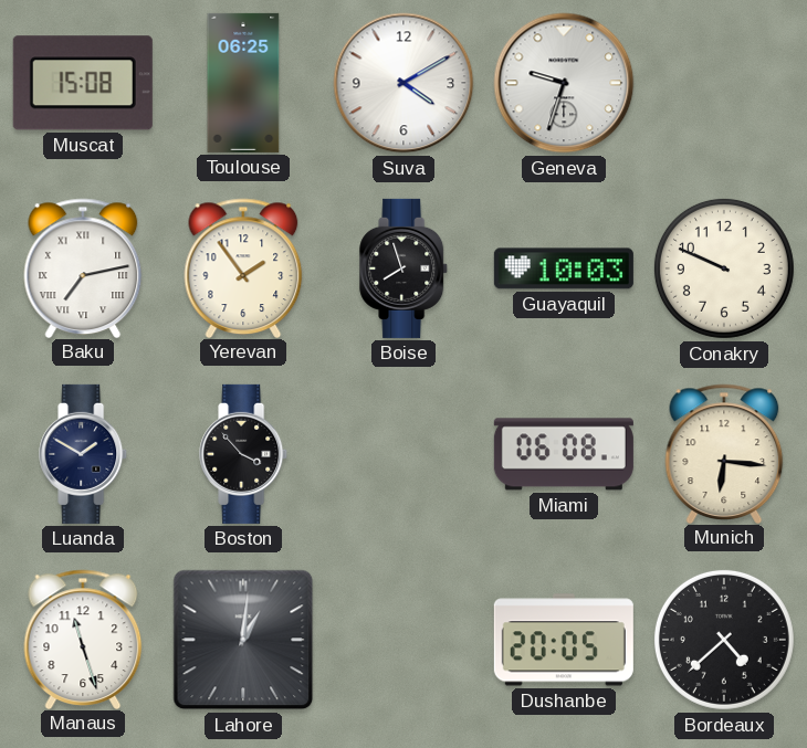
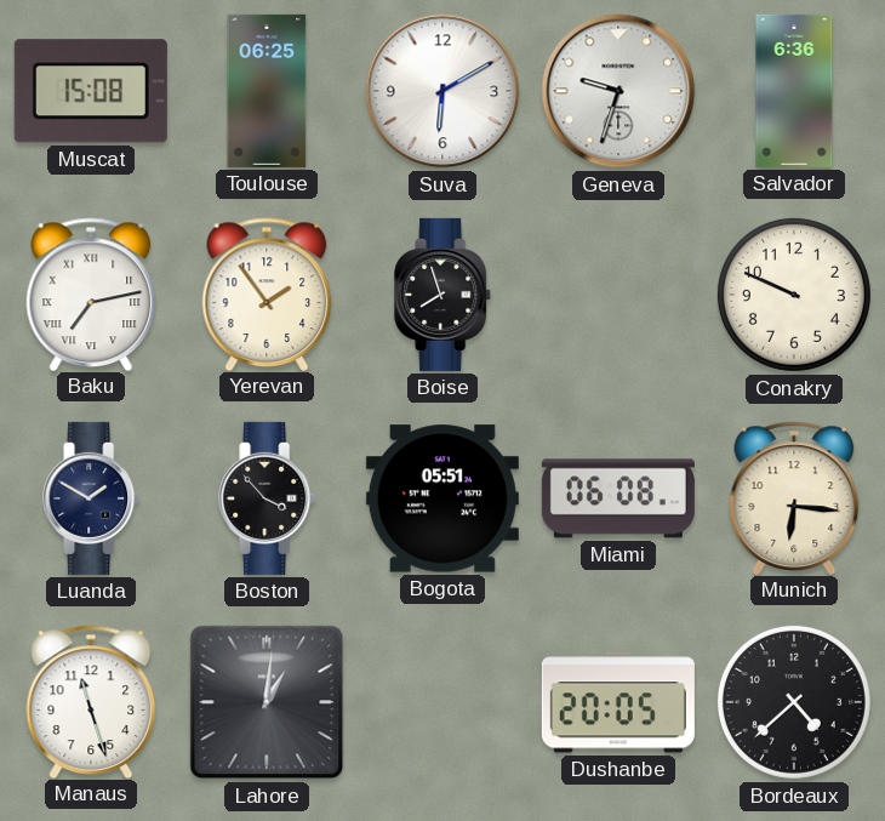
Suva: 4:10 -> 6:10
Salvador: none -> 6:36
Guayaquil: 10:03 -> none
Bogota: none -> 05:51
